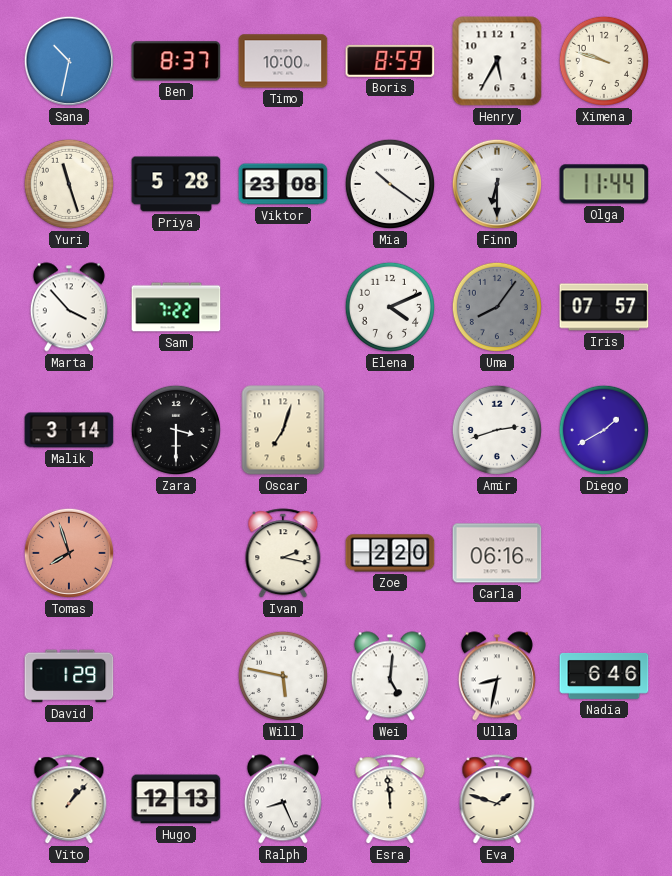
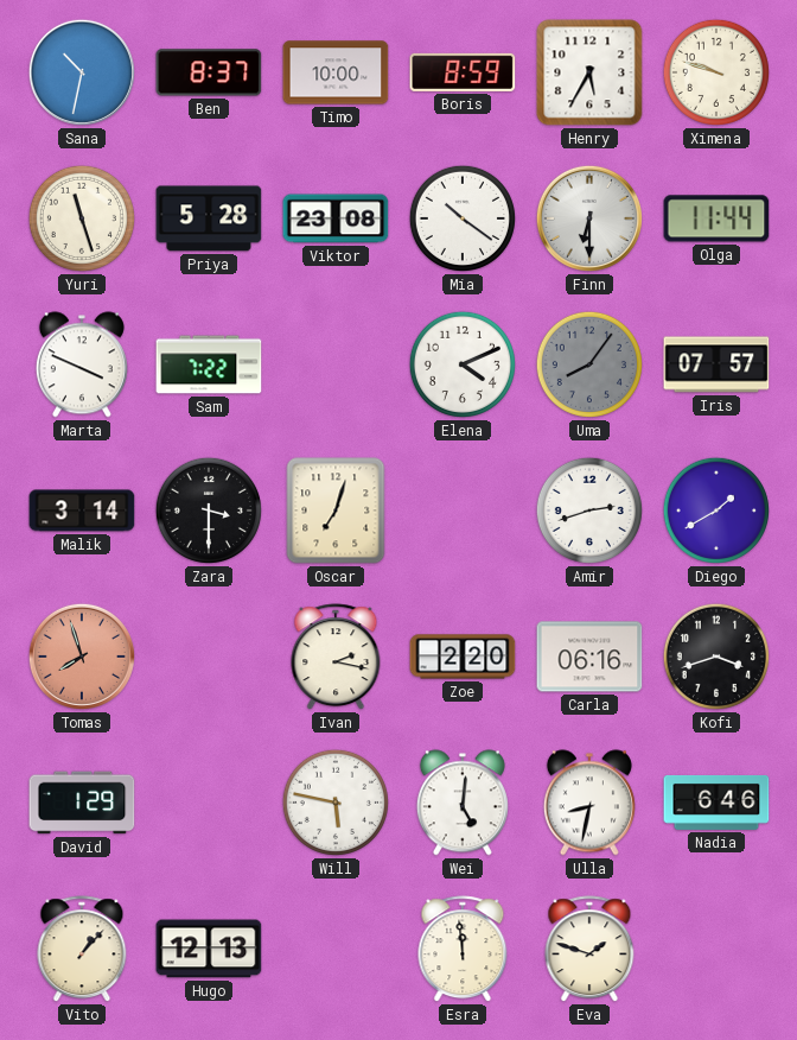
Marta: 3:53 -> 3:49
Kofi: none -> 3:42
Ralph: 8:26 -> none
